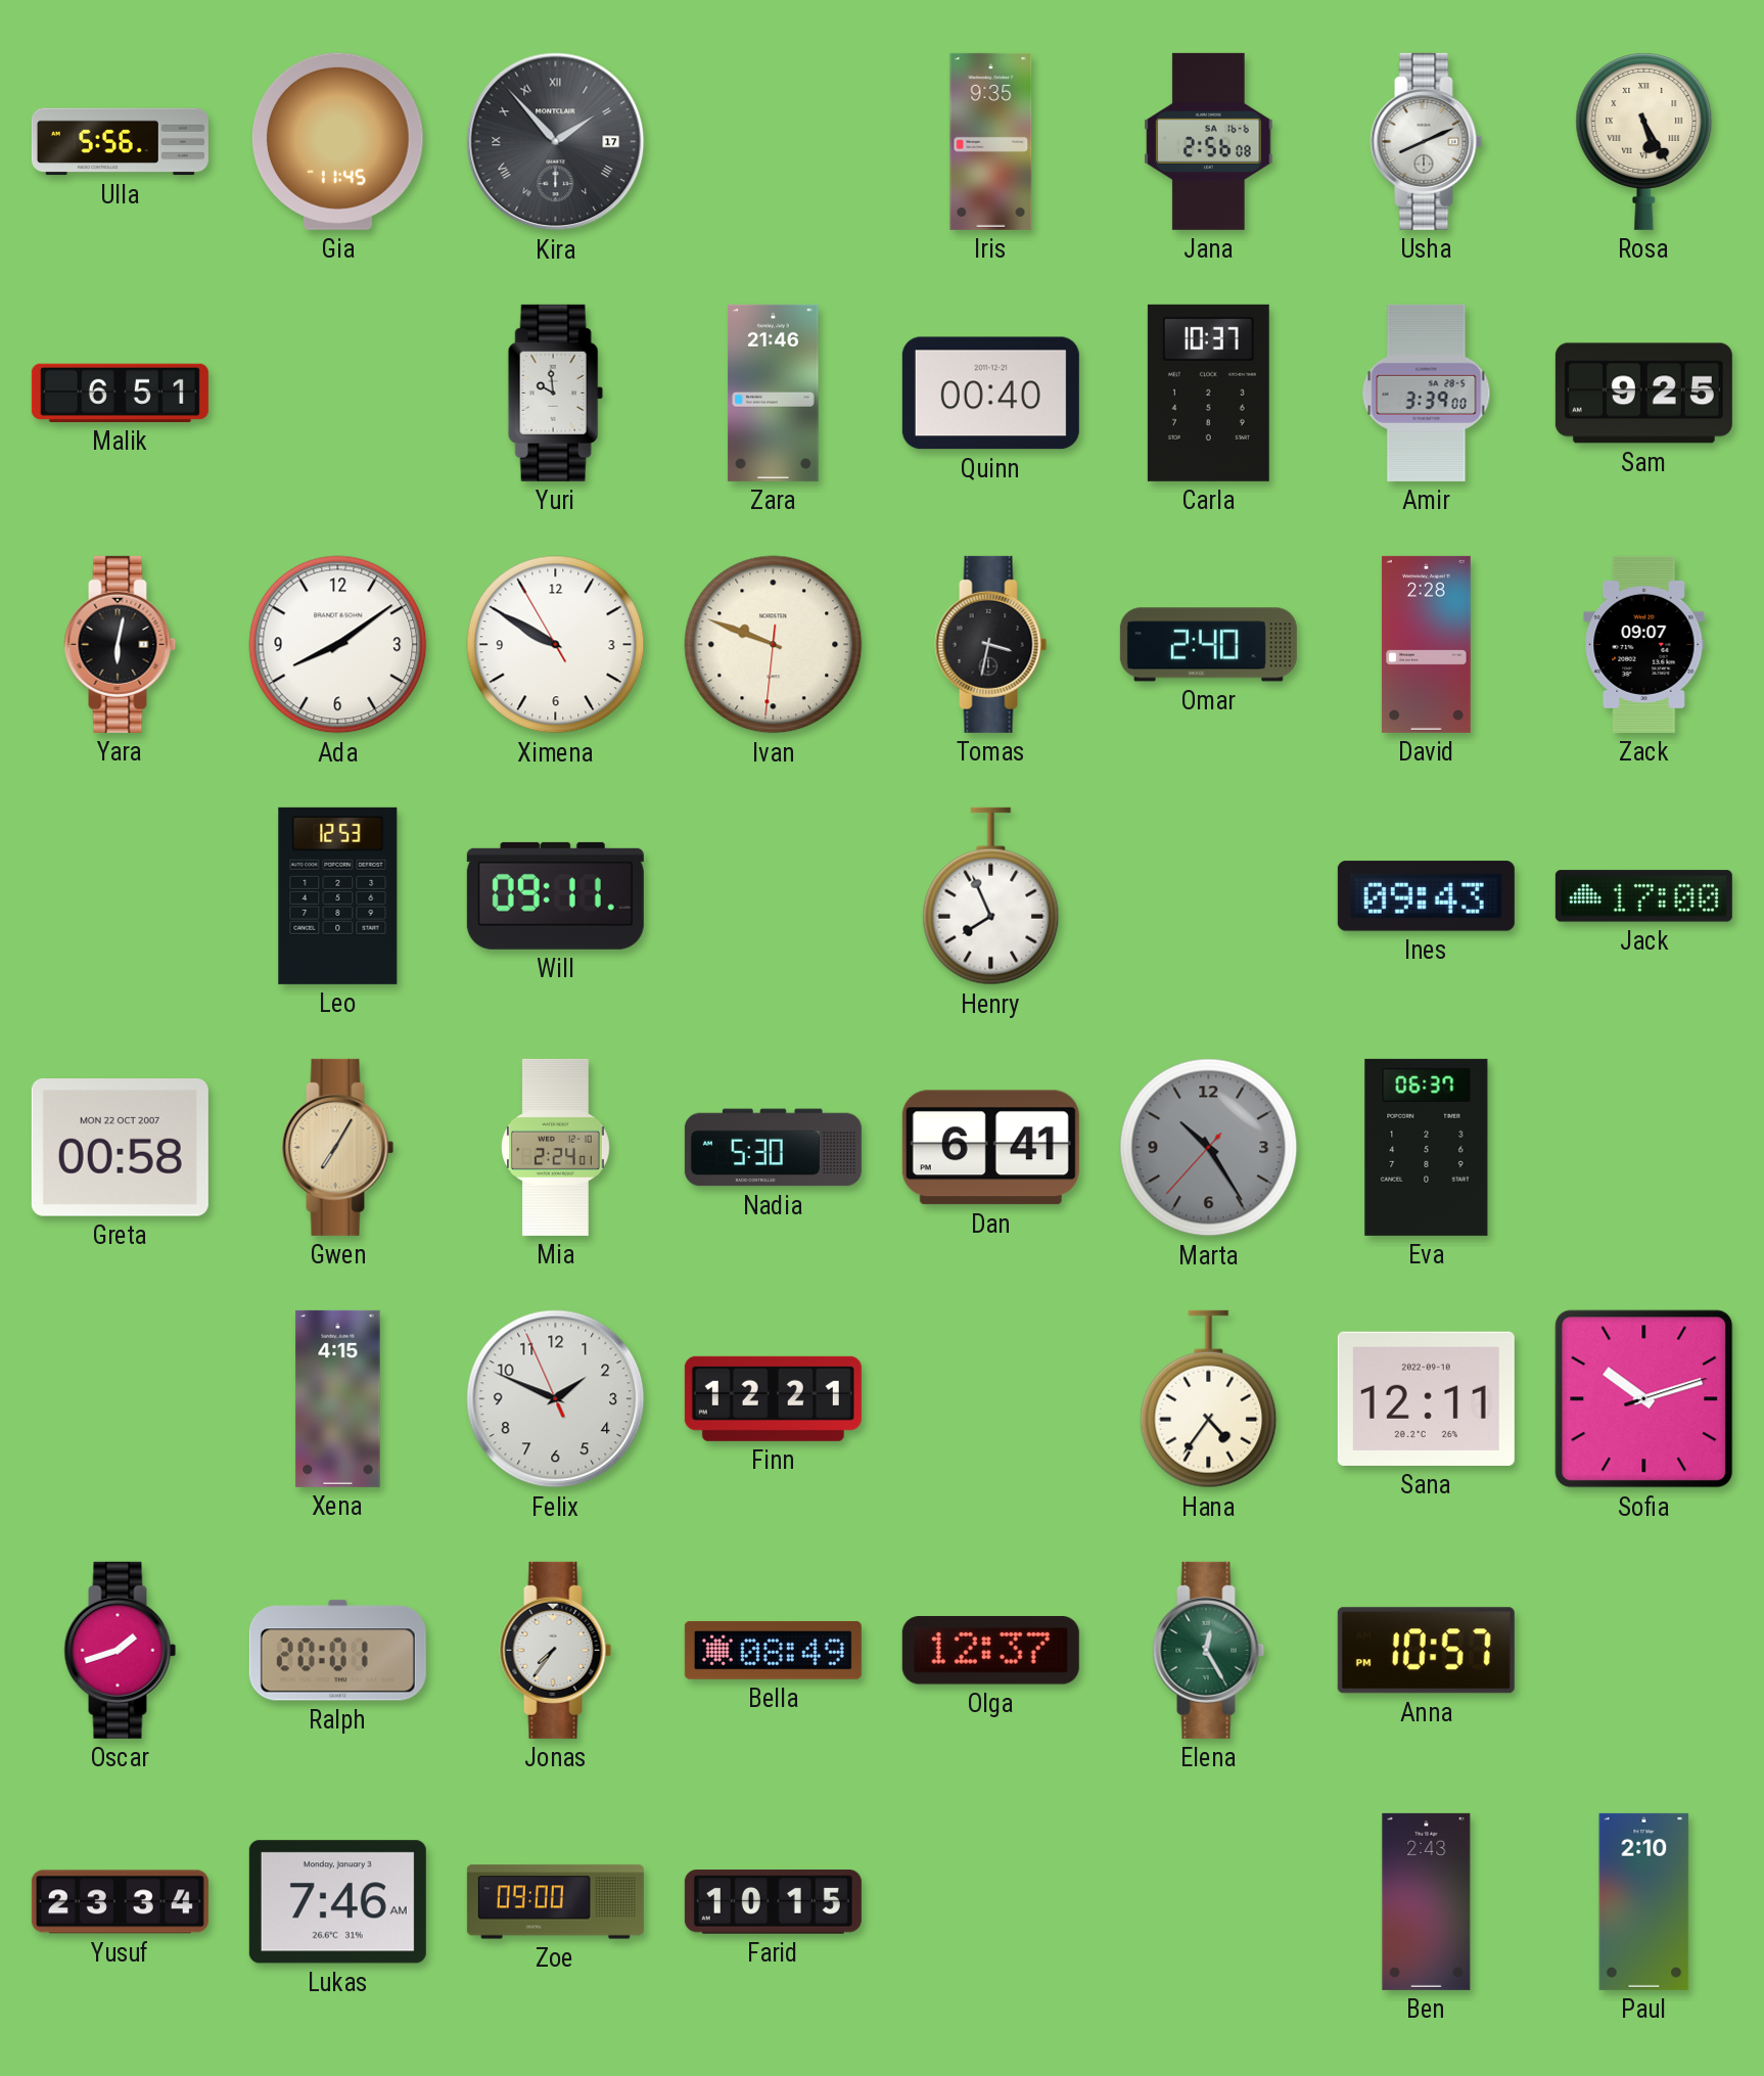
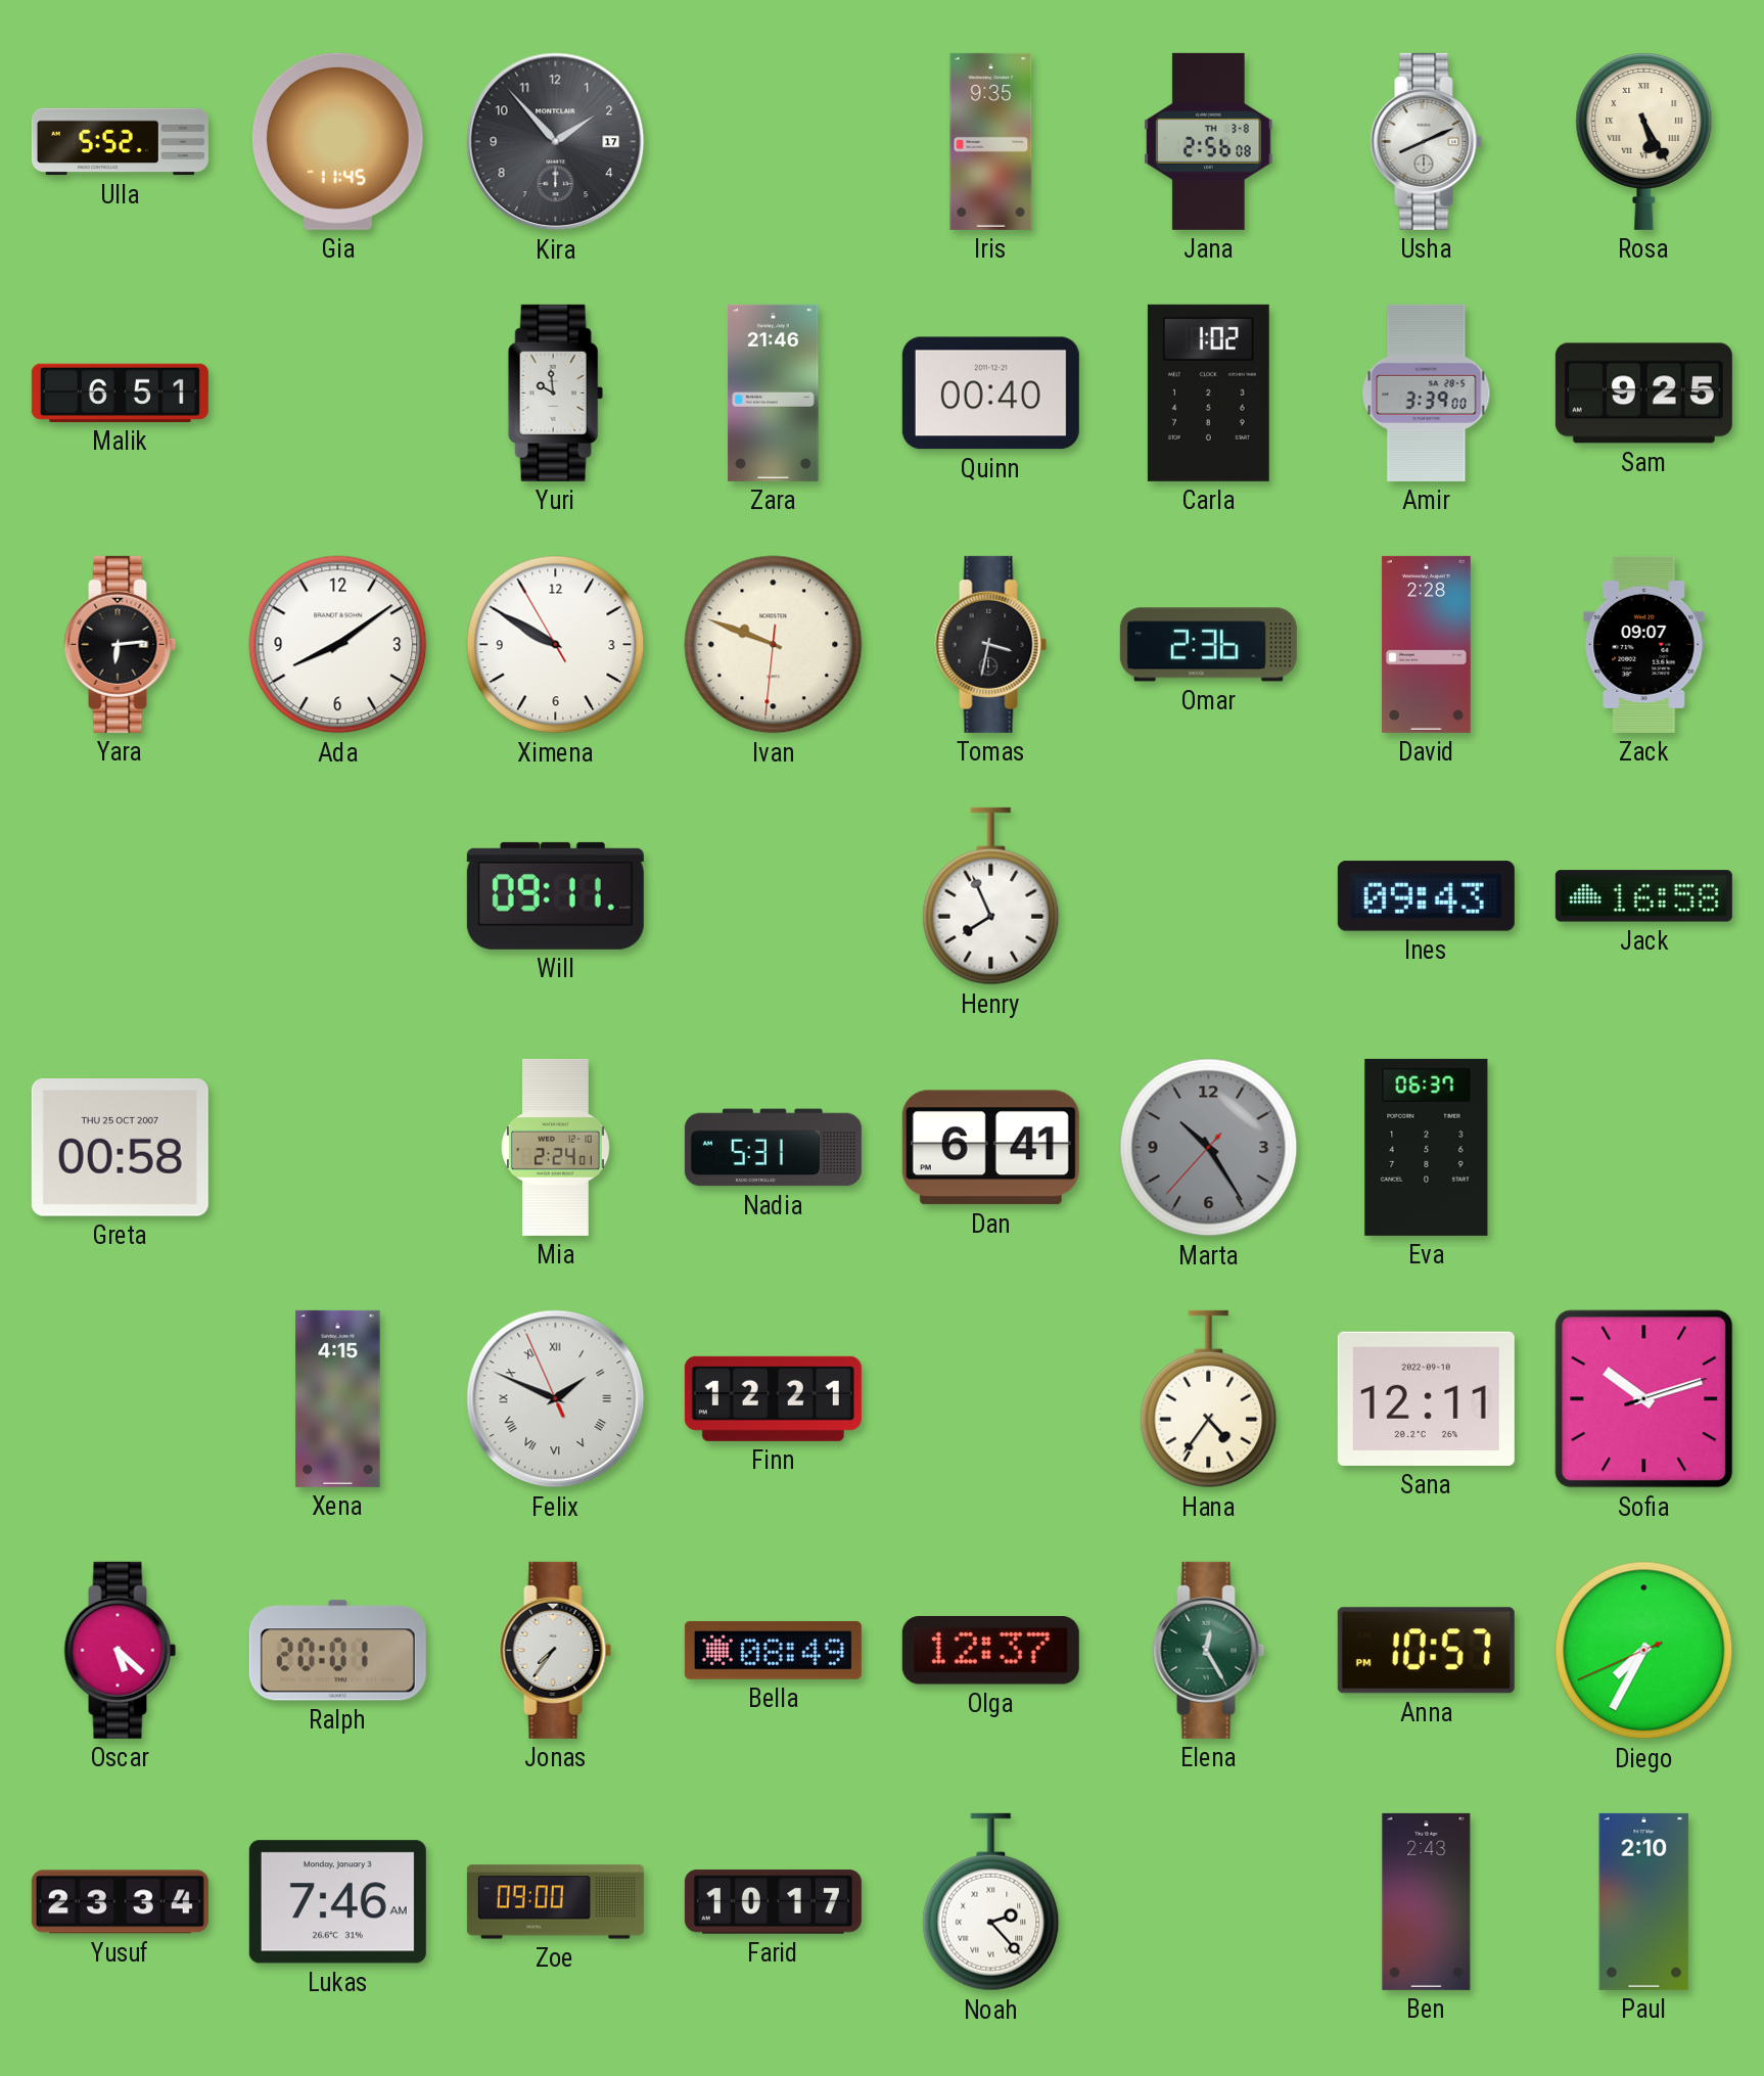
Ulla: 5:56 -> 5:52
Kira numerals: Roman -> Arabic
Jana date: SA 16-6 -> TH 3-8
Carla: 10:37 -> 1:02
Yara: 6:02 -> 6:14
Omar: 2:40 -> 2:36
Leo: 12:53 -> none
Jack: 17:00 -> 16:58
Greta date: MON 22 OCT 2007 -> THU 25 OCT 2007
Gwen: 7:05 -> none
Nadia: 5:30 -> 5:31
Felix numerals: Arabic -> Roman
Oscar: 1:42 -> 5:22
Diego: none -> 7:34
Farid: 10:15 -> 10:17
Noah: none -> 2:23
